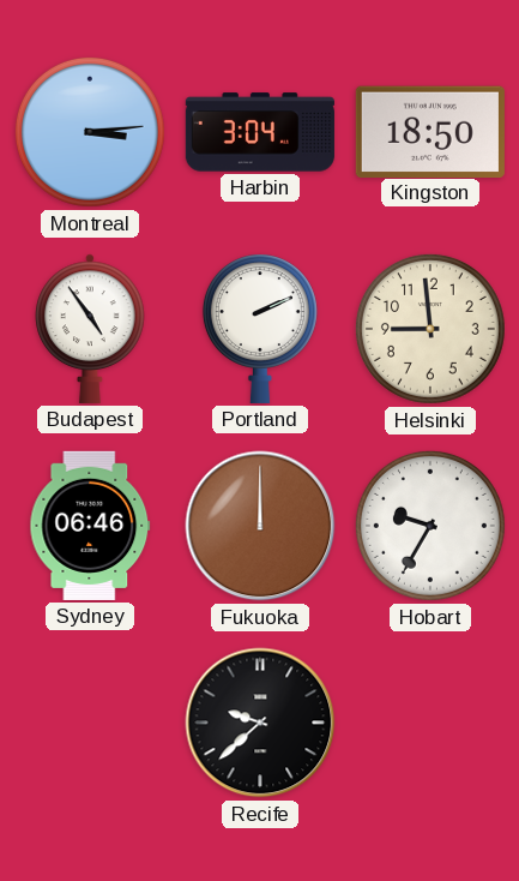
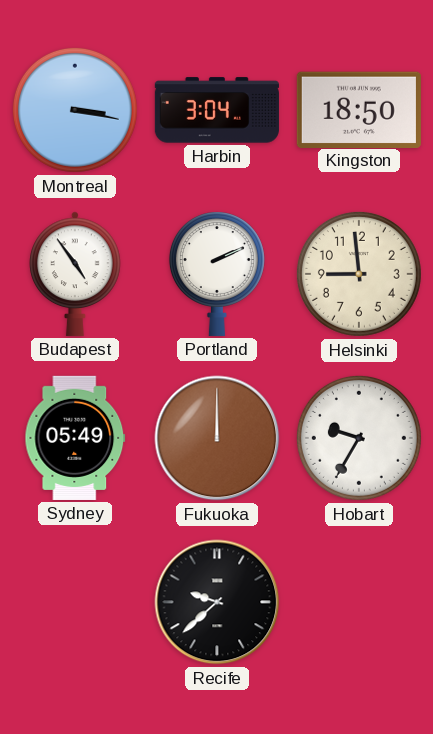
Montreal: 3:14 -> 3:17
Sydney: 06:46 -> 05:49
